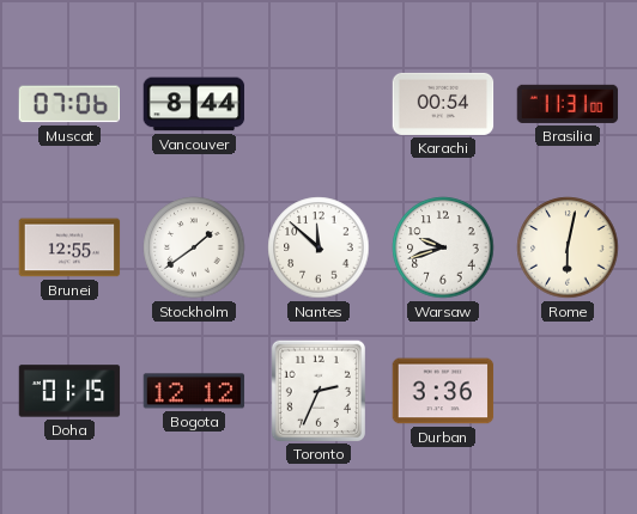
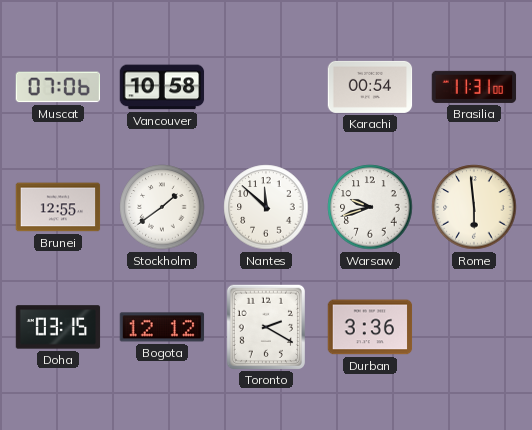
Vancouver: 8:44 -> 10:58
Rome: 6:02 -> 5:59
Doha: 01:15 -> 03:15
Toronto: 2:34 -> 2:20
